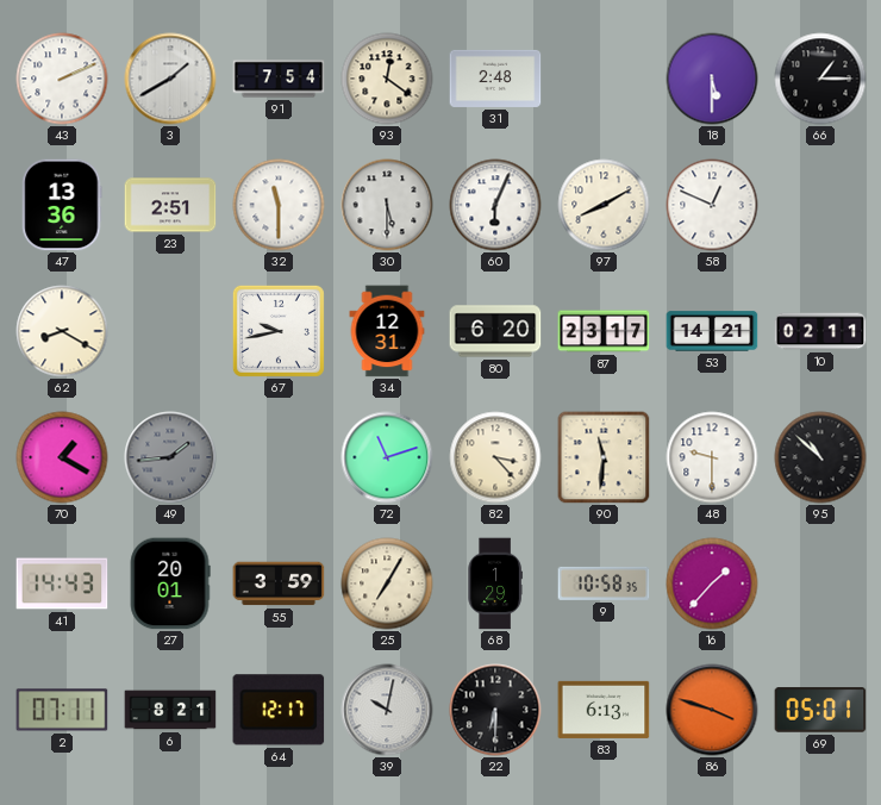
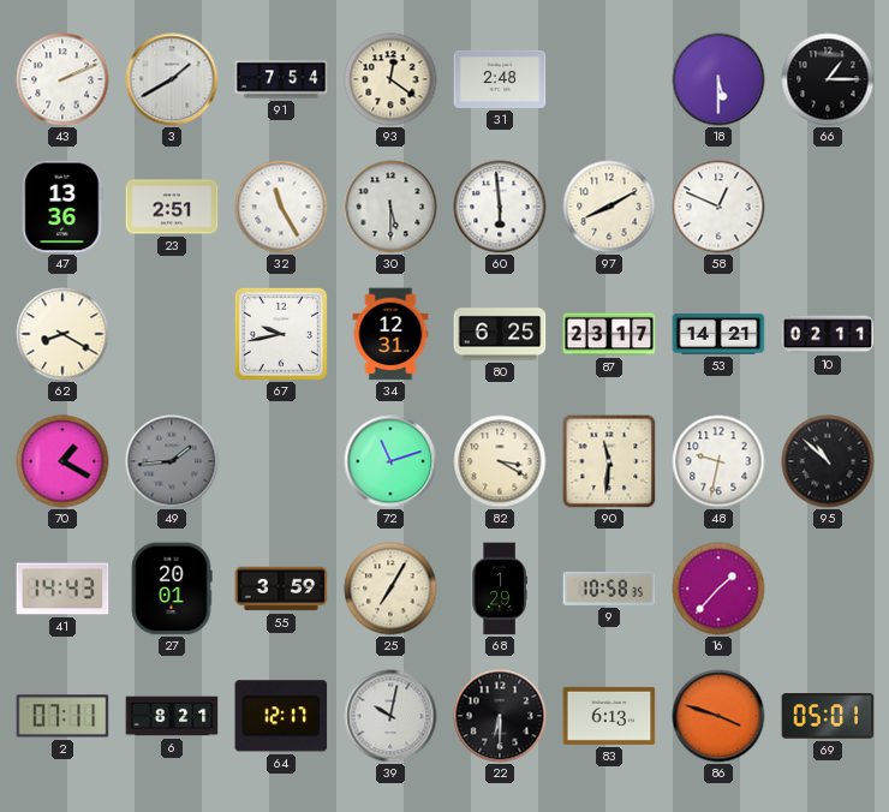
32: 11:30 -> 11:25
60: 6:04 -> 5:59
80: 6:20 -> 6:25
82: 3:23 -> 3:20
48: 9:30 -> 9:32
